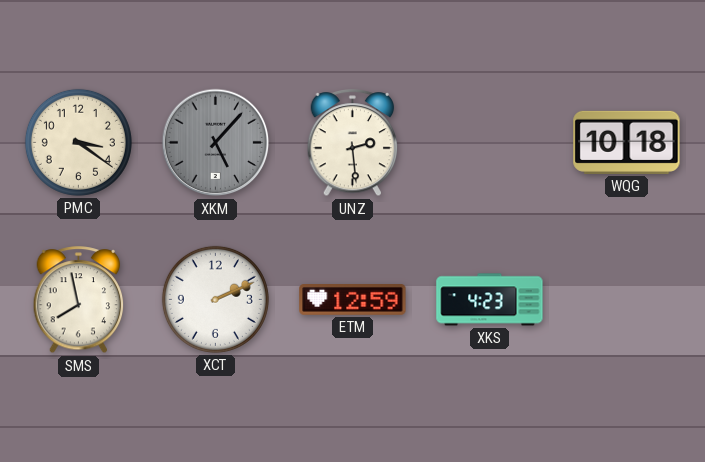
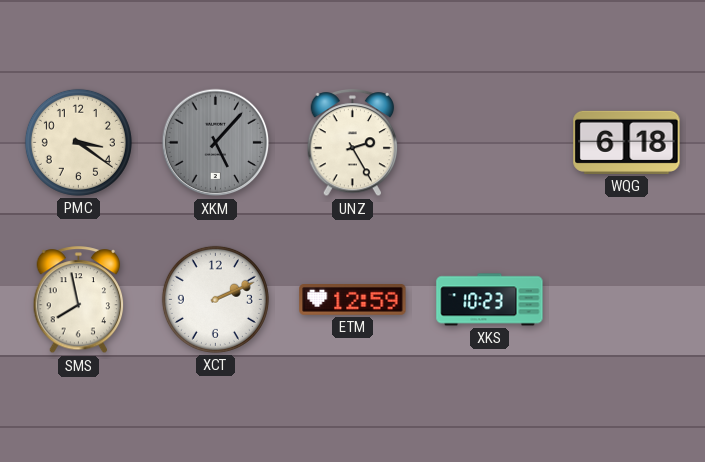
UNZ: 2:29 -> 2:25
WQG: 10:18 -> 6:18
XKS: 4:23 -> 10:23
